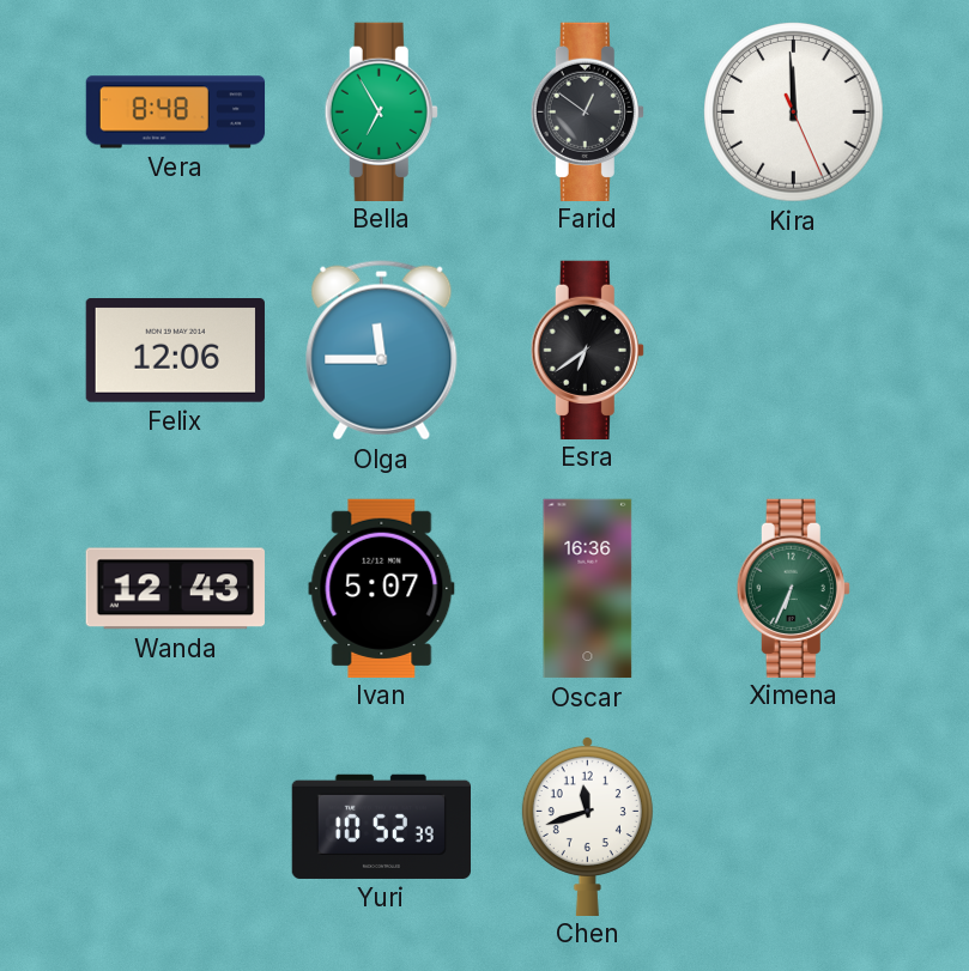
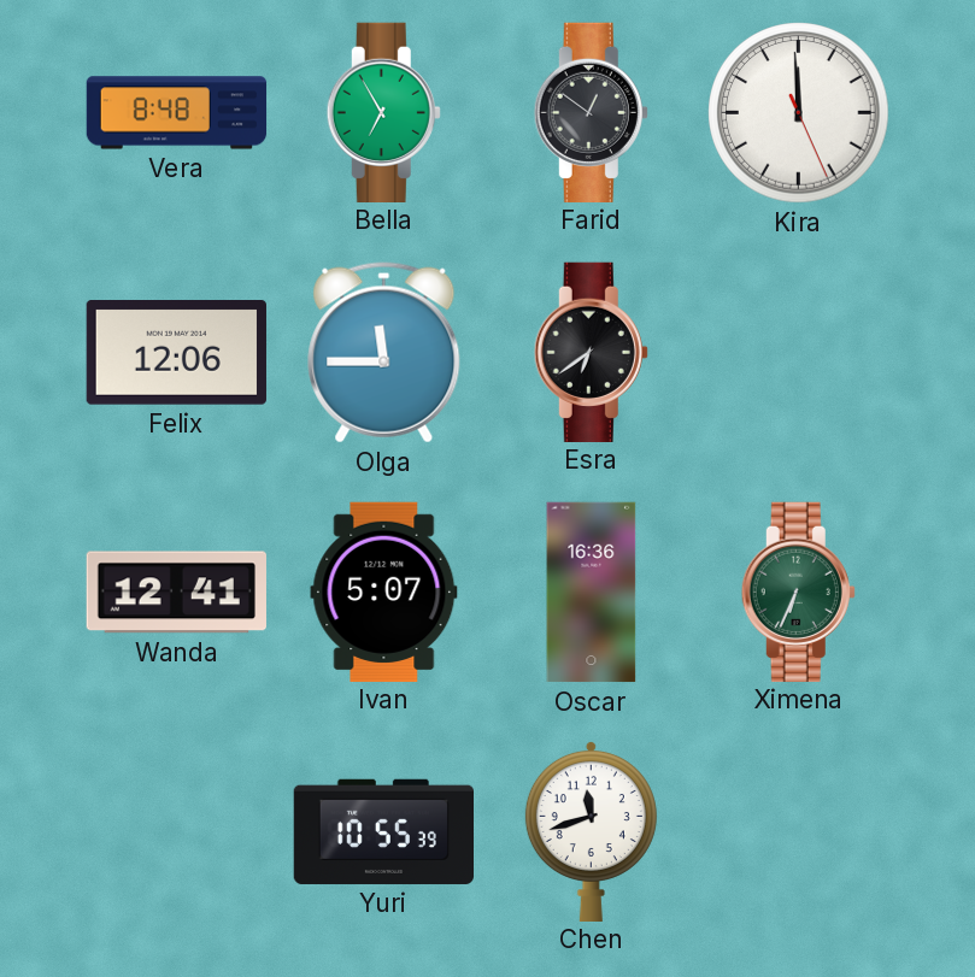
Wanda: 12:43 -> 12:41
Yuri: 10:52 -> 10:55
